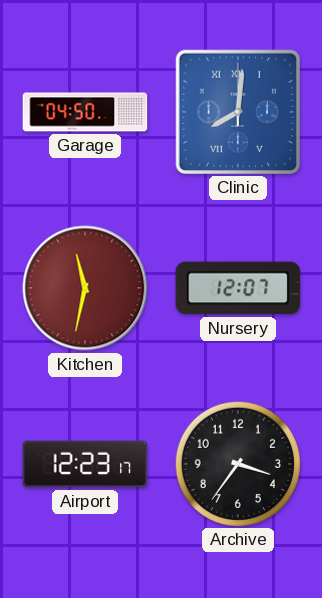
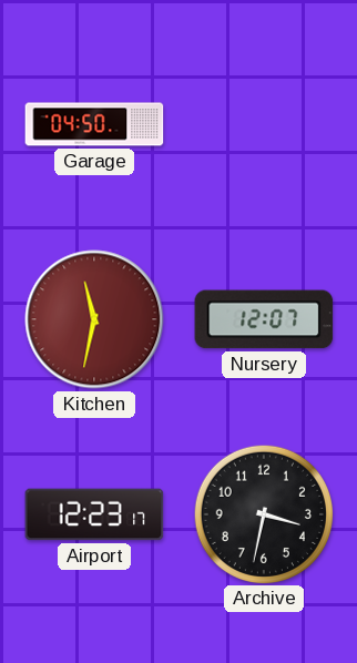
Clinic: 8:01 -> none
Archive: 3:36 -> 3:32
